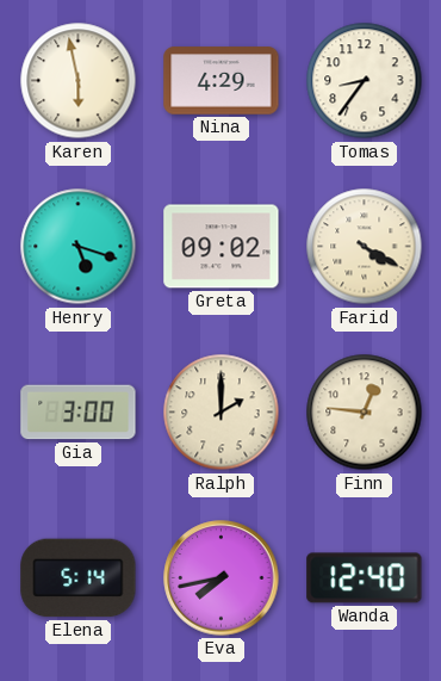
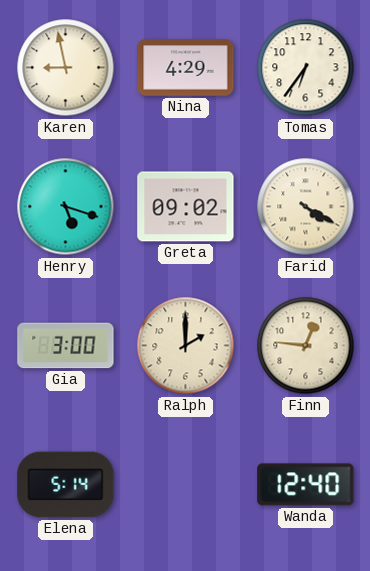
Karen: 5:58 -> 8:58
Tomas: 8:36 -> 6:36
Eva: 7:43 -> none
